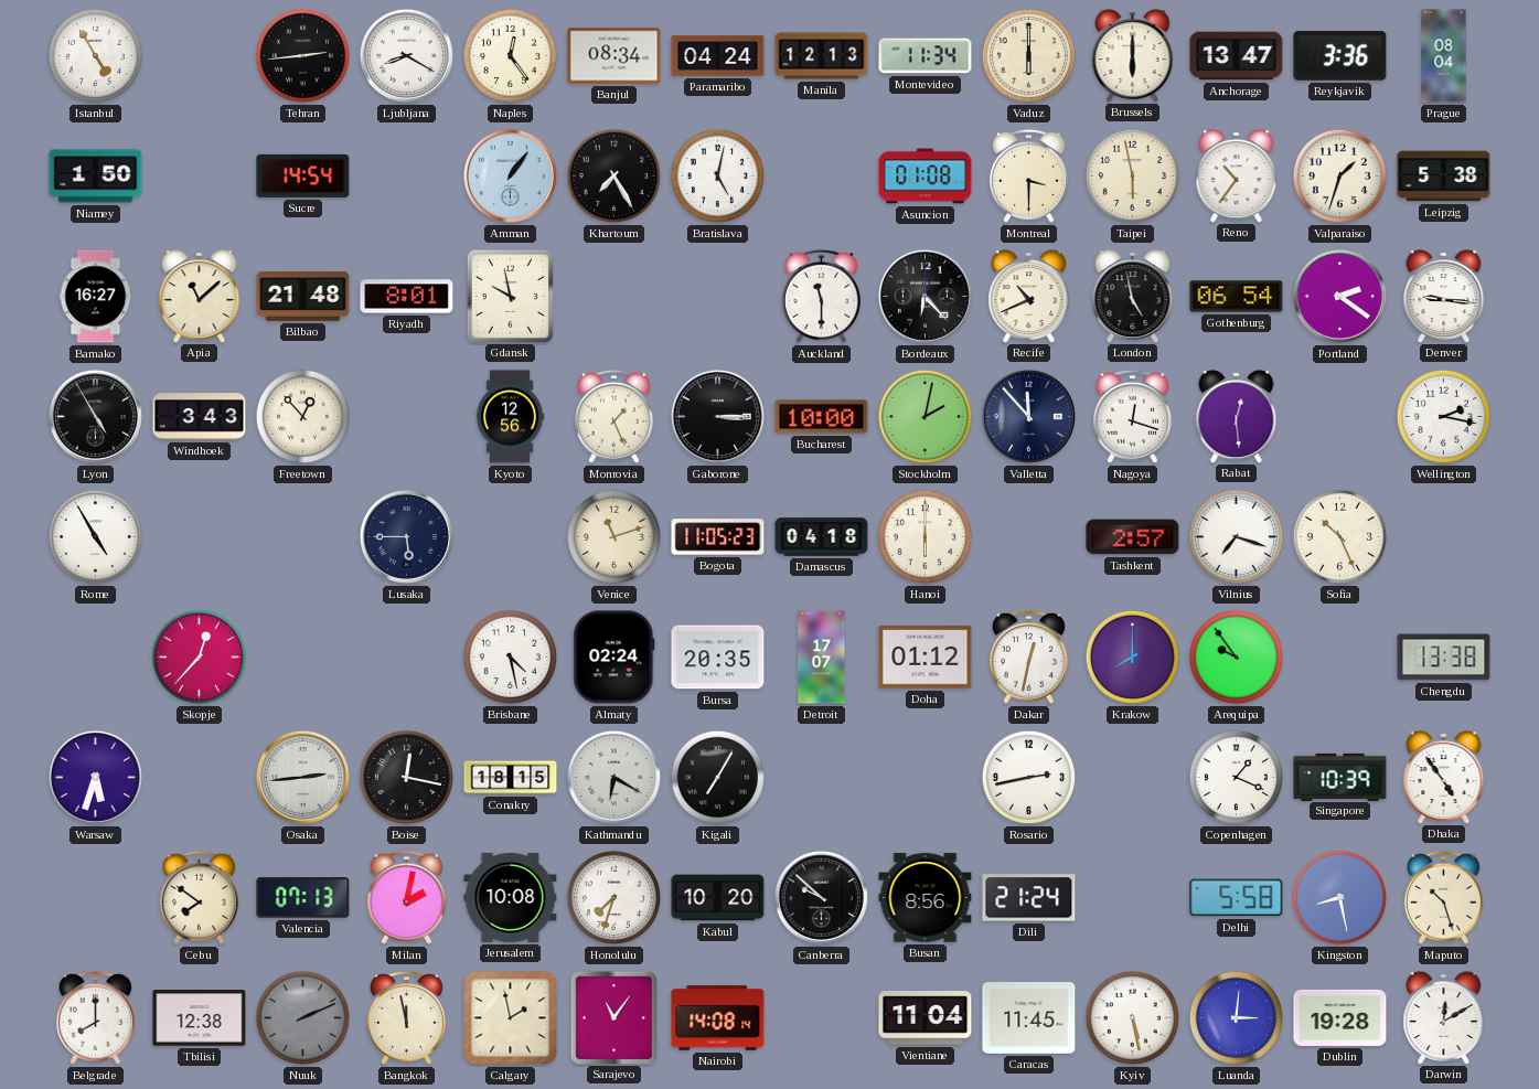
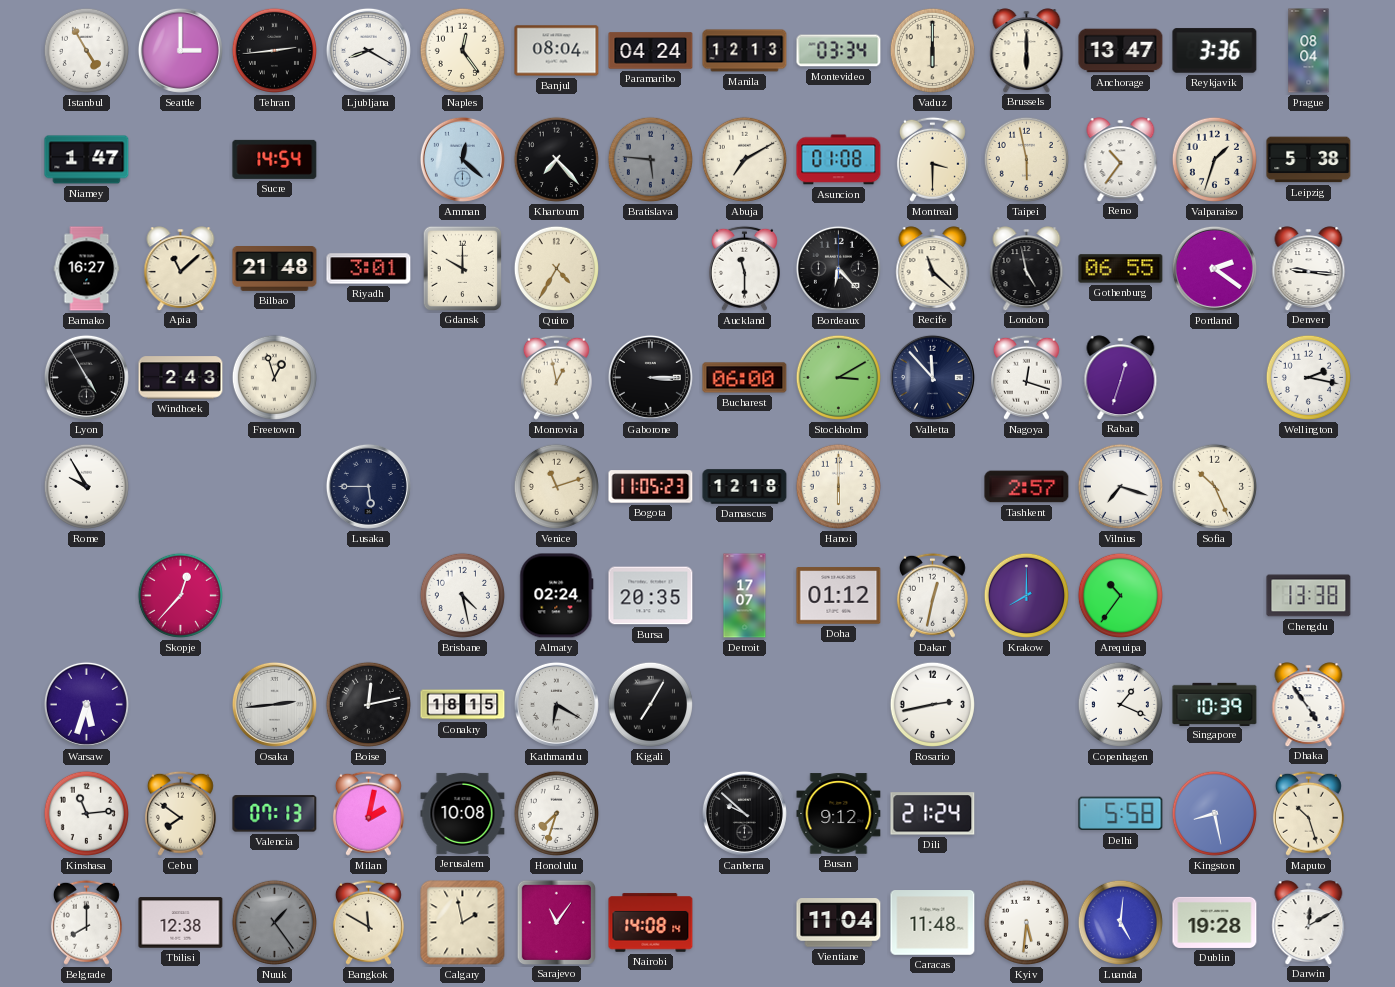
Seattle: none -> 3:00
Banjul: 08:34 -> 08:04
Montevideo: 11:34 -> 03:34
Niamey: 1:50 -> 1:47
Amman: 1:06 -> 12:22
Khartoum: 7:25 -> 7:23
Bratislava: 5:02 -> 5:46
Bratislava dial: white -> grey
Abuja: none -> 7:10
Riyadh: 8:01 -> 3:01
Gdansk: 9:58 -> 10:00
Quito: none -> 4:35
Recife: 10:41 -> 11:22
Gothenburg: 06:54 -> 06:55
Windhoek: 3:43 -> 2:43
Freetown: 12:53 -> 12:57
Kyoto: 12:56 -> none
Monrovia: 1:26 -> 12:58
Bucharest: 10:00 -> 06:00
Stockholm: 2:02 -> 3:10
Rabat: 12:29 -> 12:33
Rome: 4:55 -> 9:55
Damascus: 04:18 -> 12:18
Arequipa: 9:54 -> 10:36
Boise: 12:17 -> 12:13
Kinshasa: none -> 11:14
Kabul: 10:20 -> none
Busan: 8:56 -> 9:12
Nuuk: 2:11 -> 1:24
Bangkok: 11:58 -> 11:50
Caracas: 11:45 -> 11:48
Kyiv: 5:28 -> 5:31
Luanda: 3:01 -> 5:01
